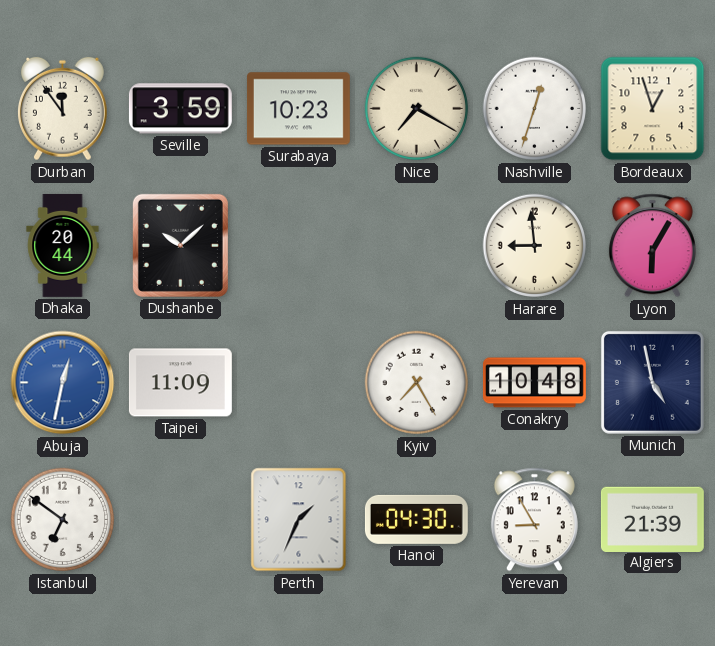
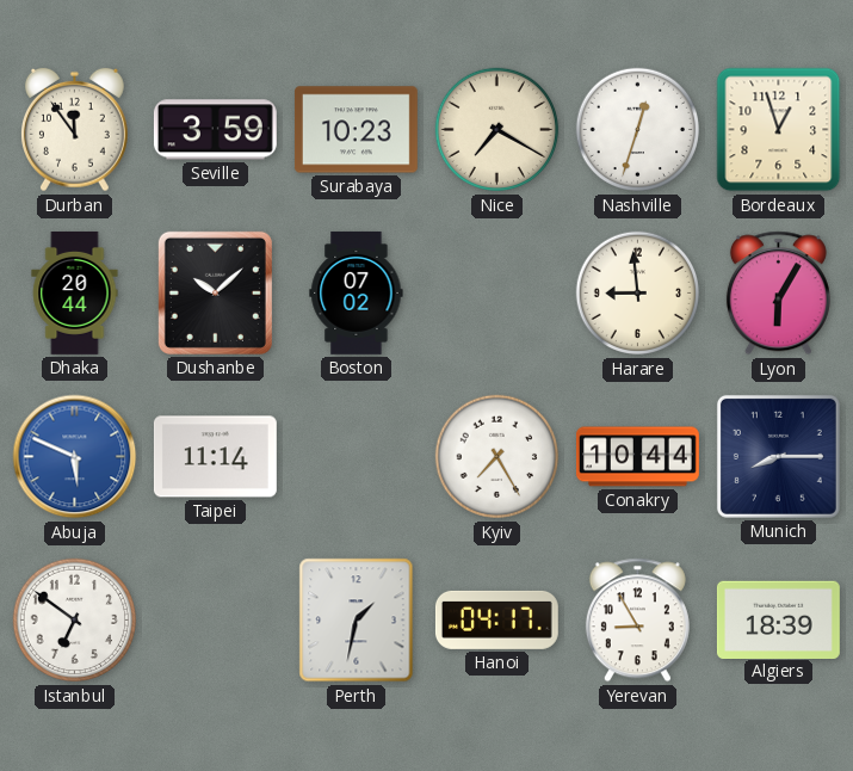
Boston: none -> 07:02
Abuja: 12:32 -> 5:49
Taipei: 11:09 -> 11:14
Conakry: 10:48 -> 10:44
Munich: 4:58 -> 8:15
Perth: 1:34 -> 1:32
Hanoi: 04:30 -> 04:17
Algiers: 21:39 -> 18:39
